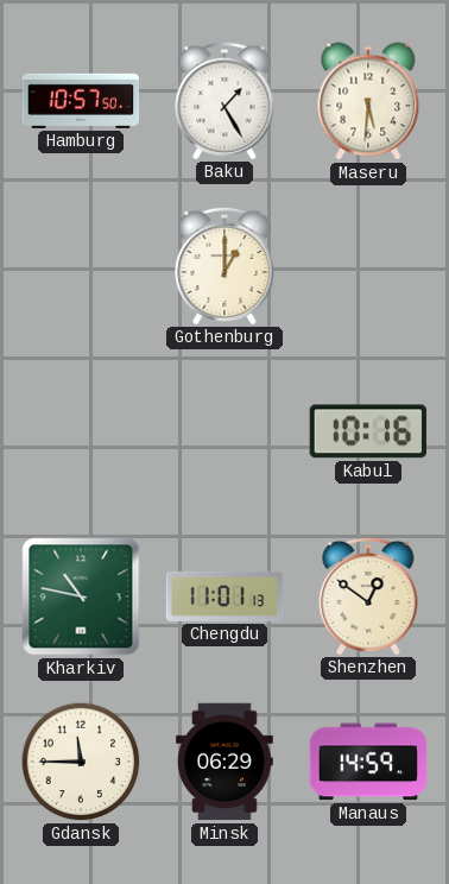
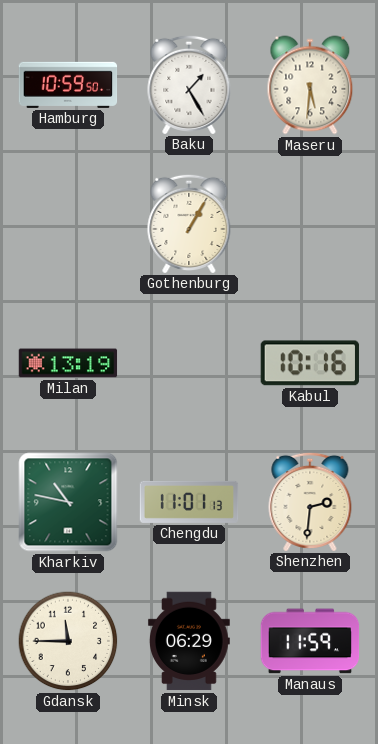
Hamburg: 10:57 -> 10:59
Gothenburg: 1:00 -> 1:05
Milan: none -> 13:19
Shenzhen: 12:51 -> 2:31
Manaus: 14:59 -> 11:59
